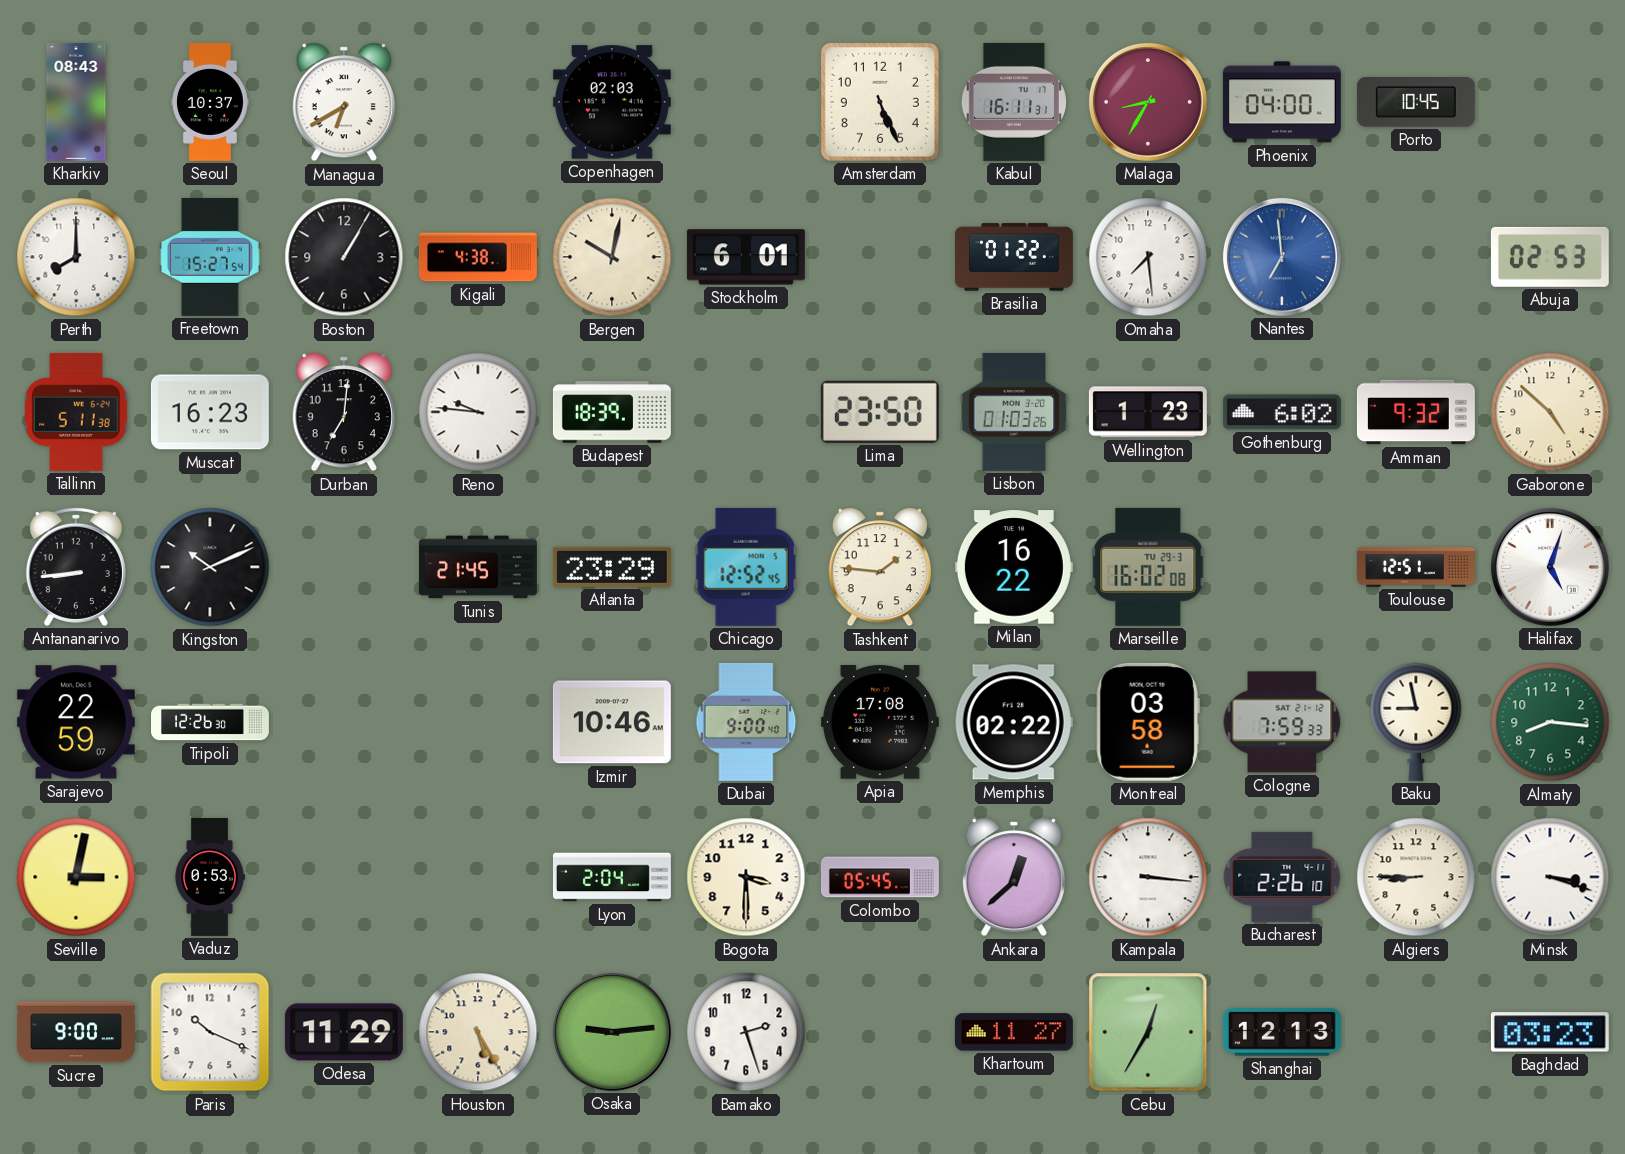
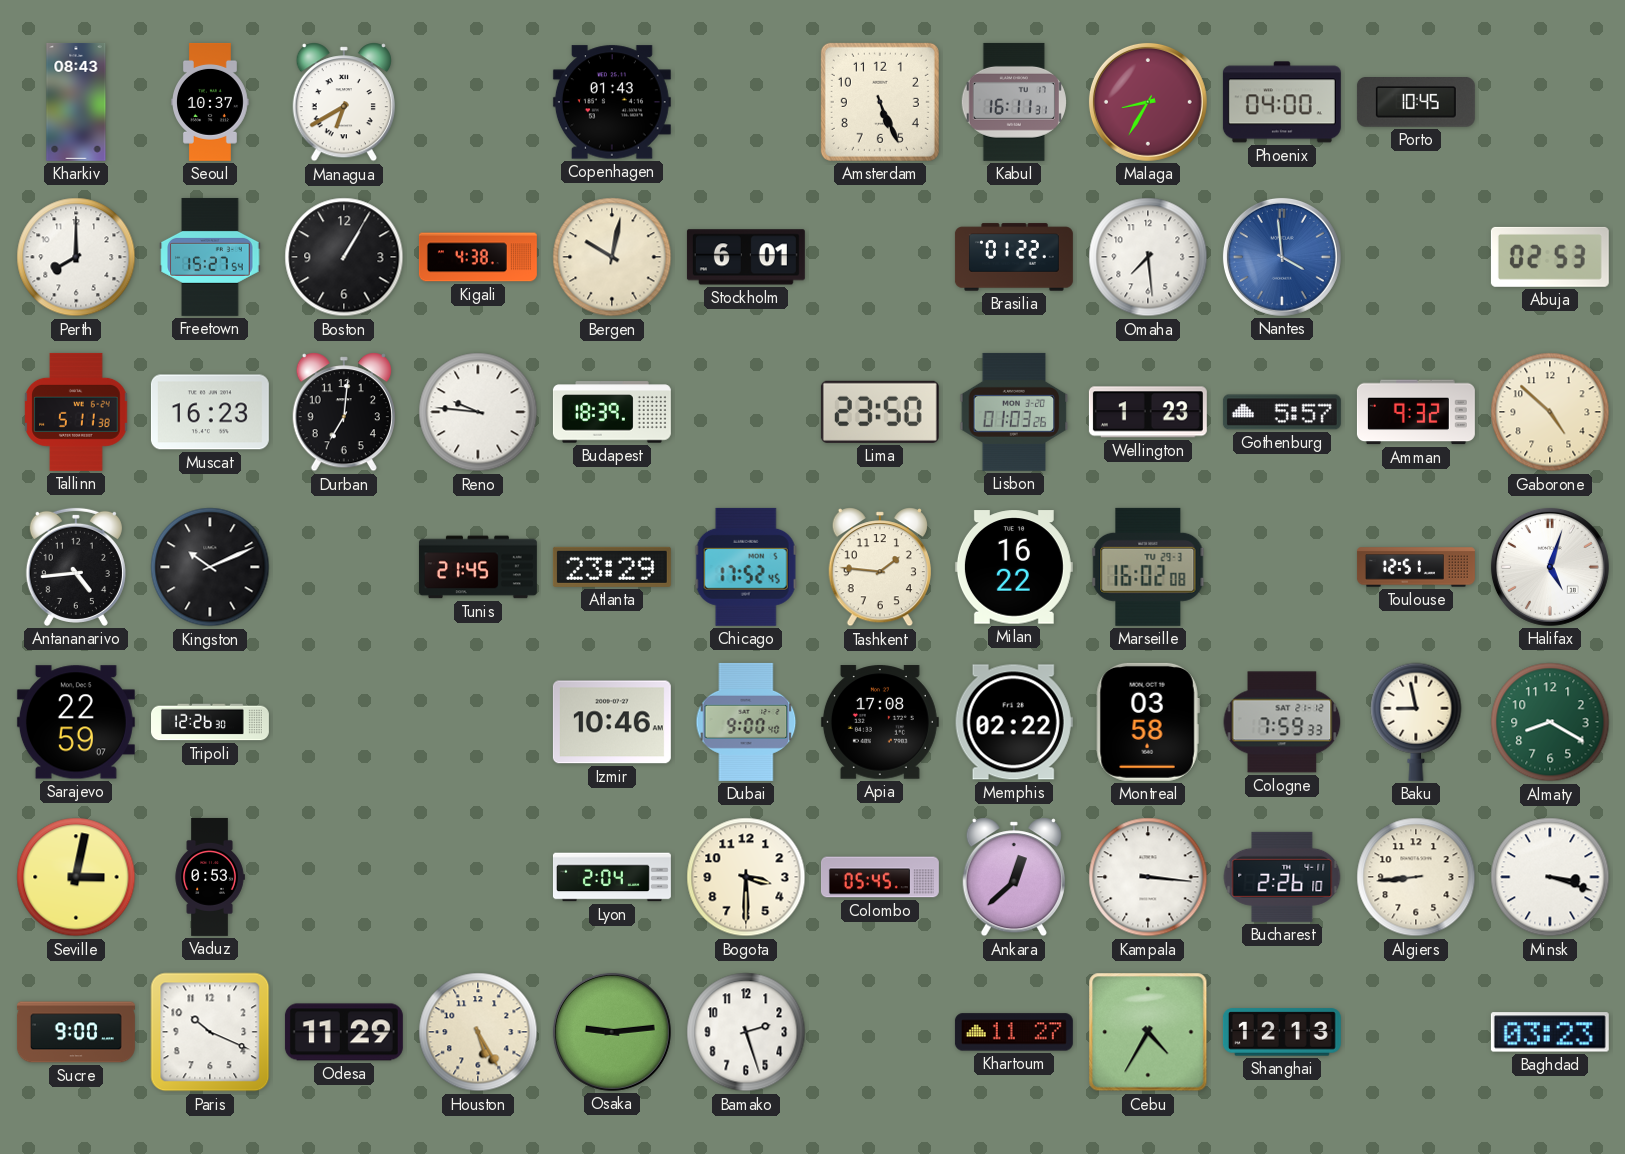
Copenhagen: 02:03 -> 01:43
Nantes: 6:59 -> 3:59
Gothenburg: 6:02 -> 5:57
Antananarivo: 8:44 -> 4:44
Chicago: 12:52 -> 17:52
Almaty: 8:16 -> 8:20
Algiers: 8:45 -> 8:44
Cebu: 12:35 -> 4:35
